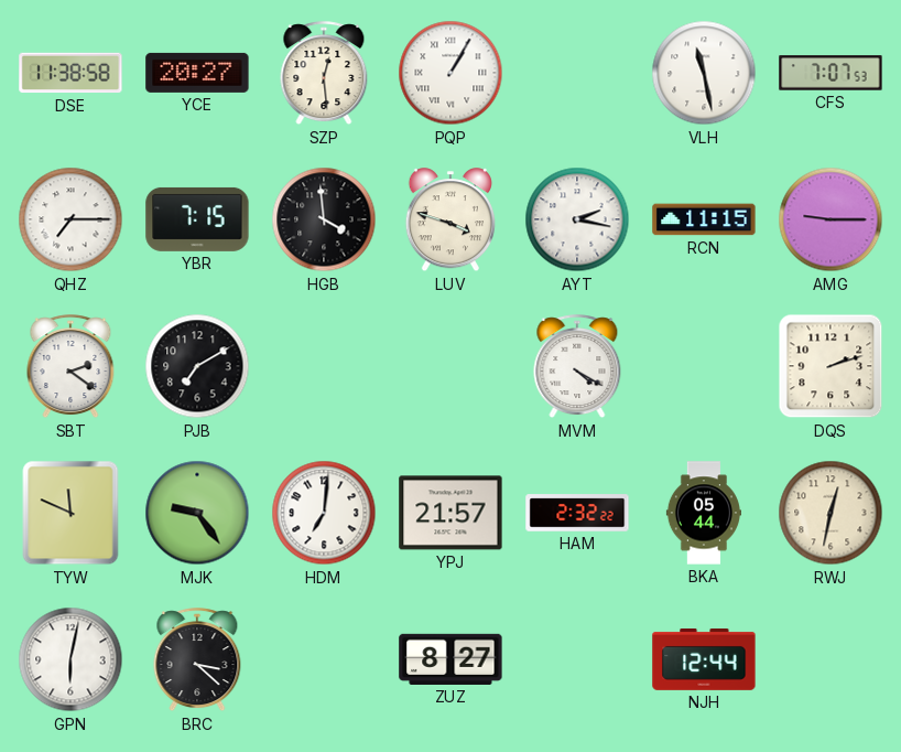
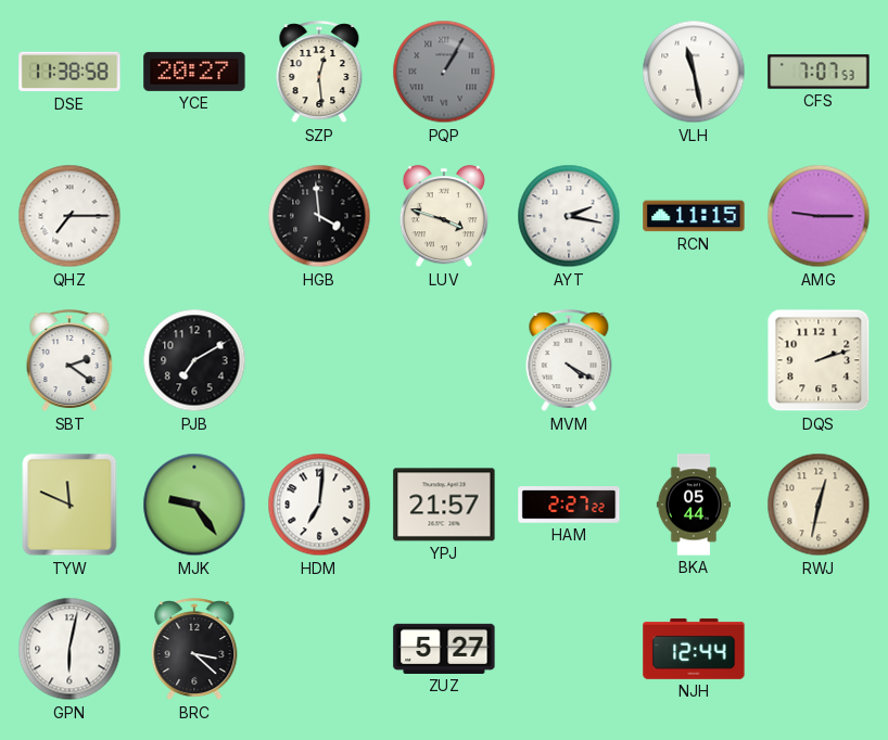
PQP dial: white -> grey
YBR: 7:15 -> none
HAM: 2:32 -> 2:27
ZUZ: 8:27 -> 5:27
